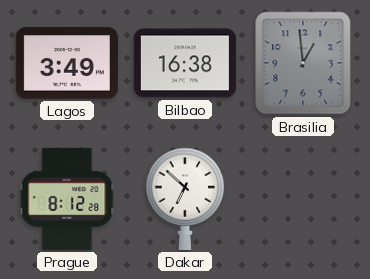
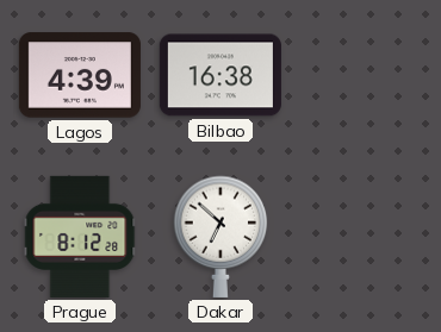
Lagos: 3:49 -> 4:39
Brasilia: 12:59 -> none
